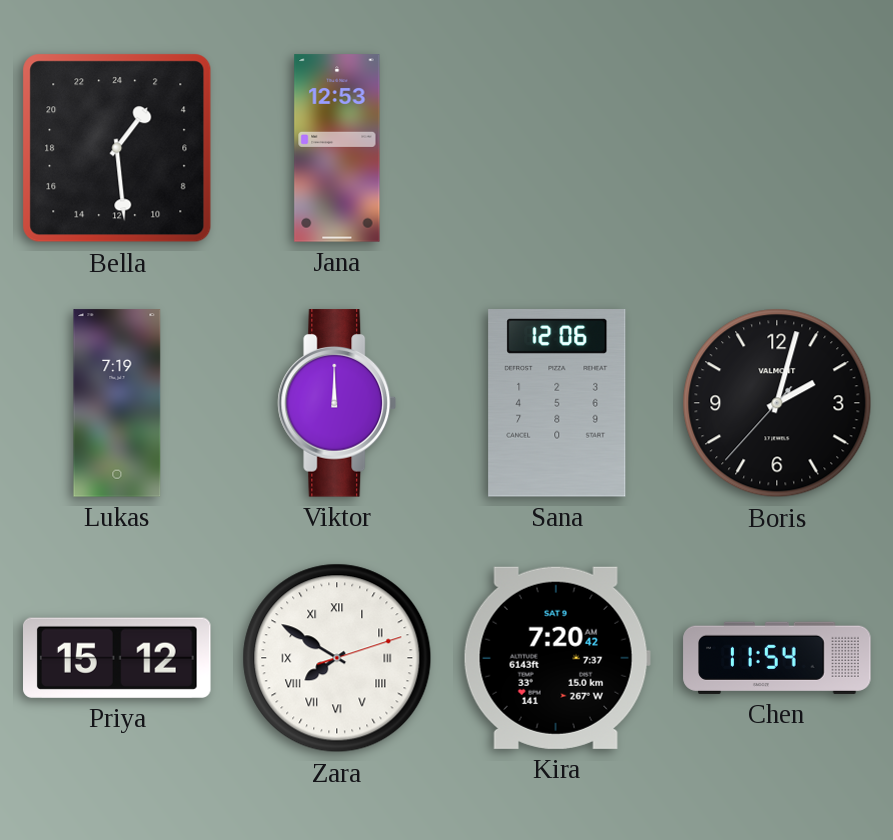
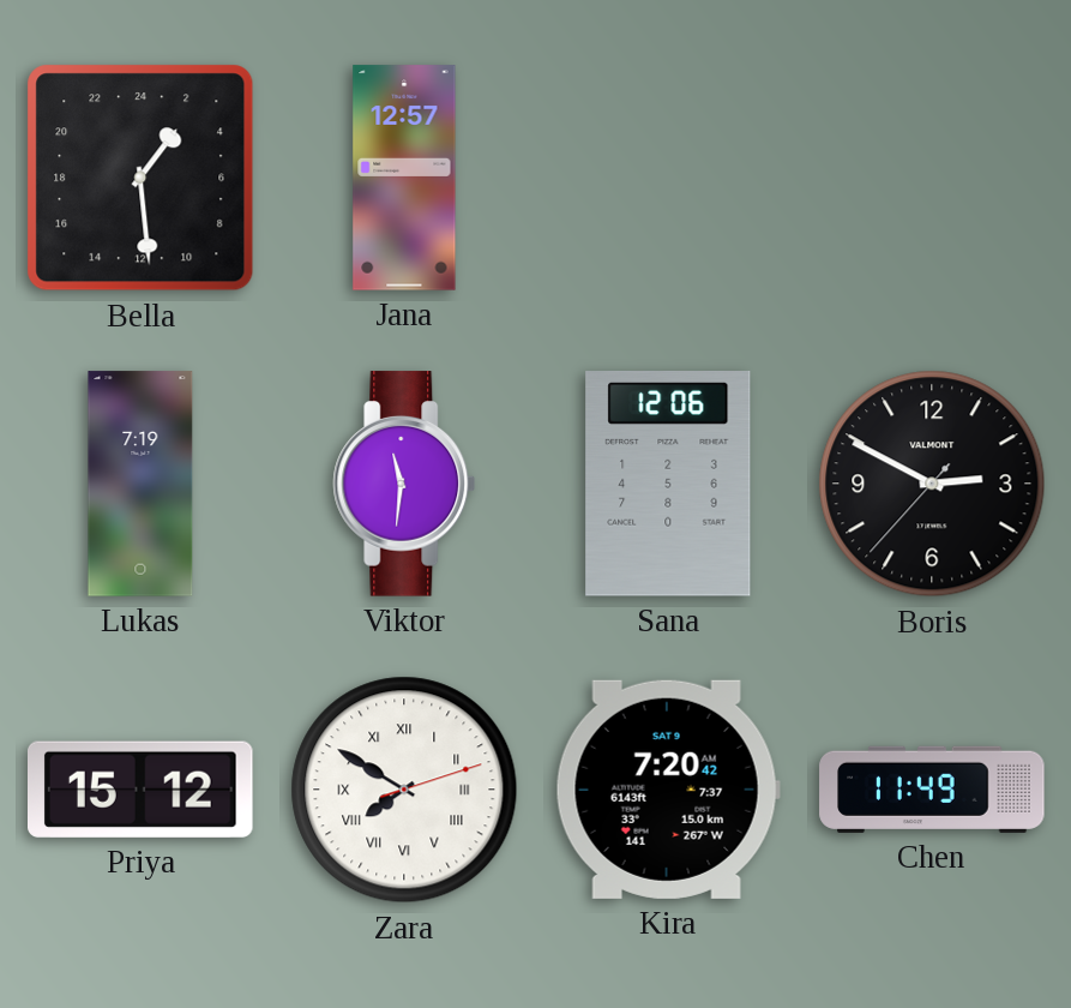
Jana: 12:53 -> 12:57
Viktor: 12:00 -> 11:31
Boris: 2:02 -> 2:49
Chen: 11:54 -> 11:49
